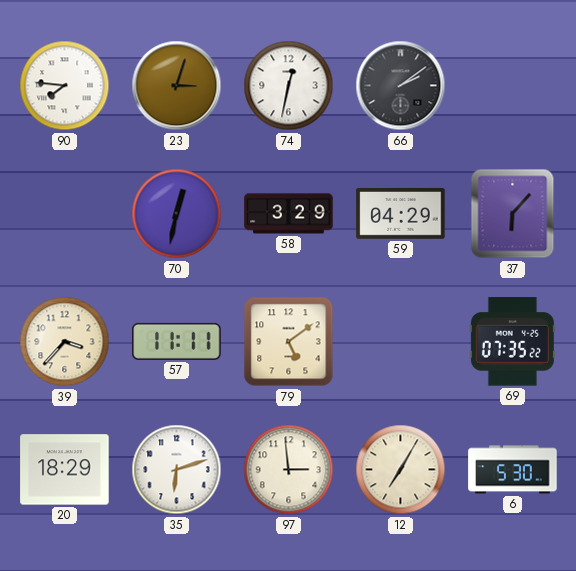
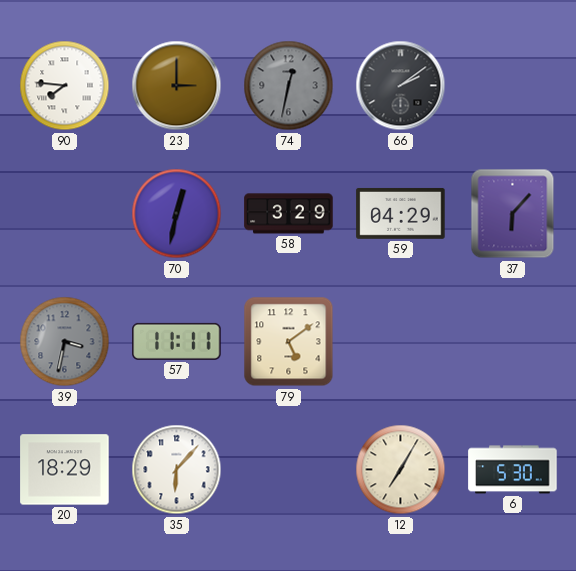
23: 3:03 -> 3:00
74 dial: white -> grey
39: 3:37 -> 3:32
39 dial: cream -> grey
69: 07:35 -> none
35: 6:12 -> 6:07
97: 2:59 -> none
